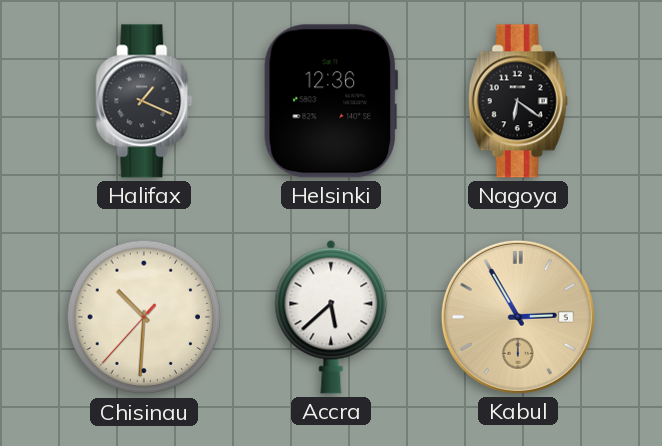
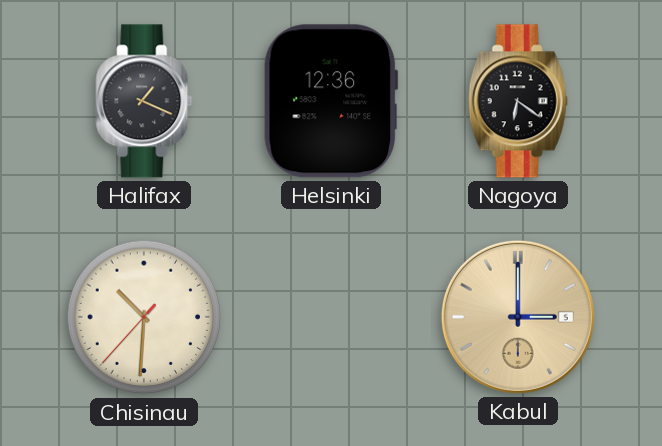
Accra: 5:38 -> none
Kabul: 2:55 -> 3:00
